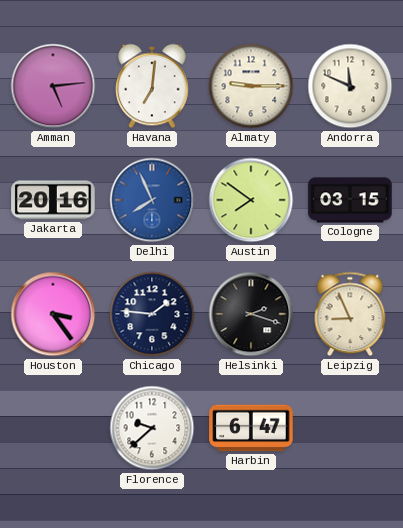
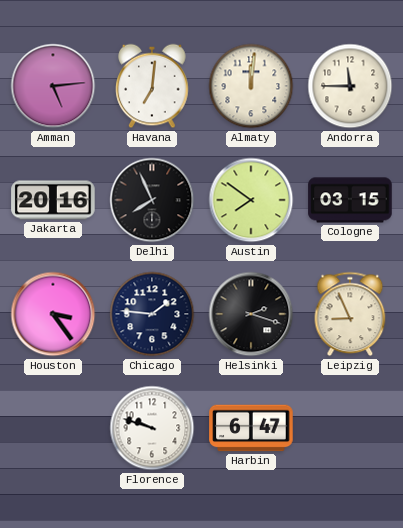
Almaty: 9:15 -> 12:01
Andorra: 11:49 -> 11:45
Delhi dial: blue -> black
Florence: 9:38 -> 9:48
